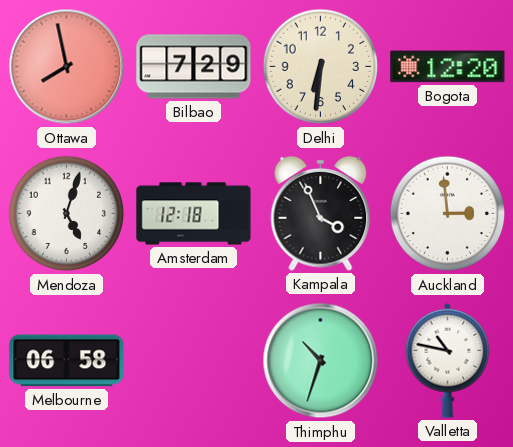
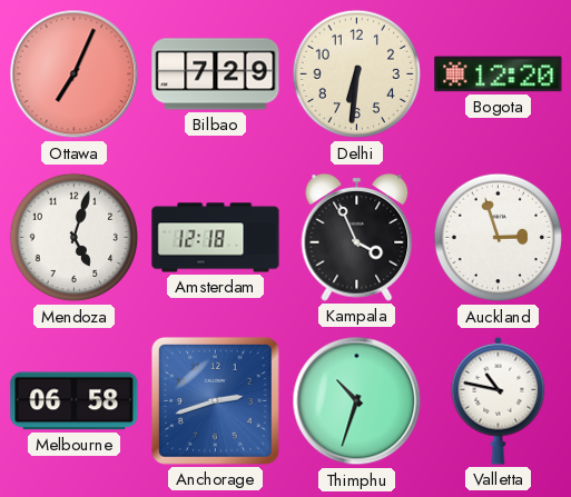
Ottawa: 7:58 -> 7:04
Auckland: 2:59 -> 2:57
Anchorage: none -> 2:42
